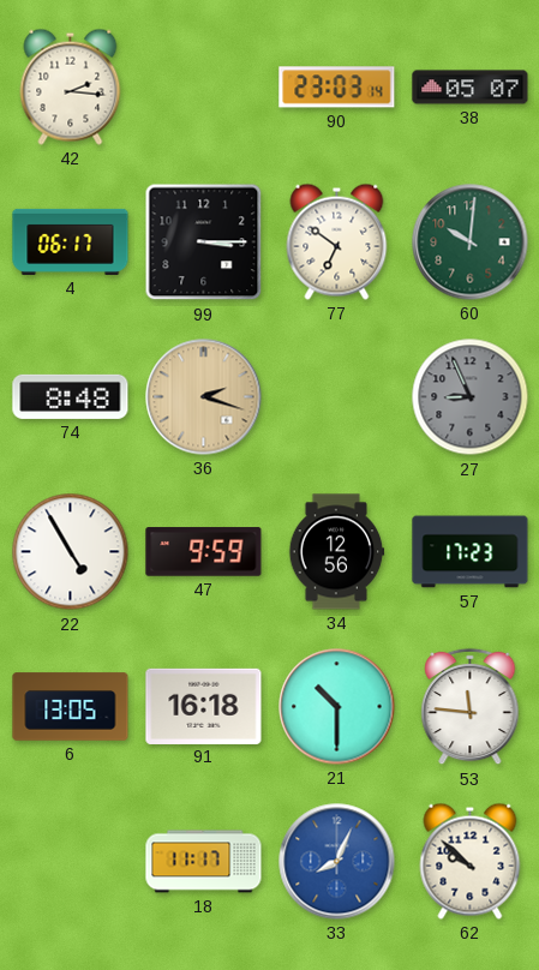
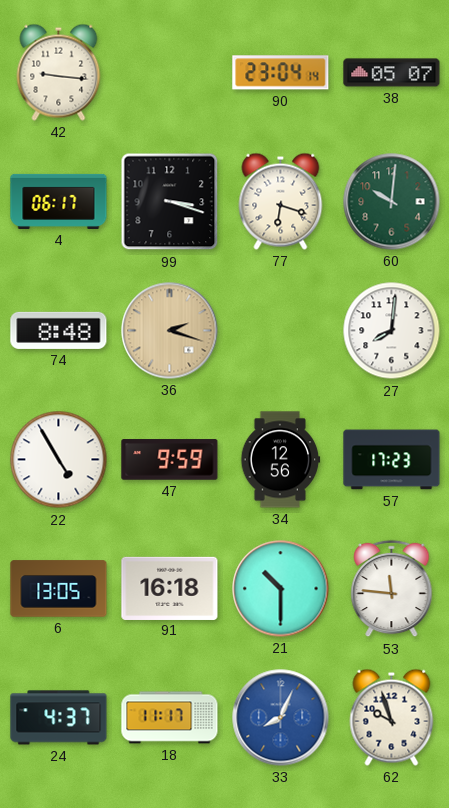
42: 2:16 -> 9:16
90: 23:03 -> 23:04
99: 3:15 -> 3:18
77: 6:51 -> 6:18
27: 8:56 -> 8:01
27 dial: grey -> white
24: none -> 4:37
62: 9:52 -> 9:57
